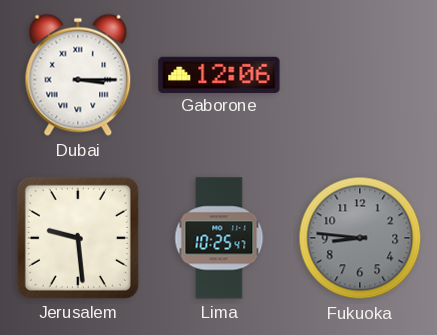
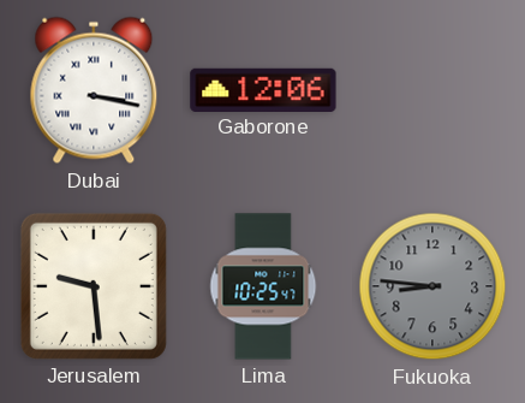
Dubai: 3:15 -> 3:17
